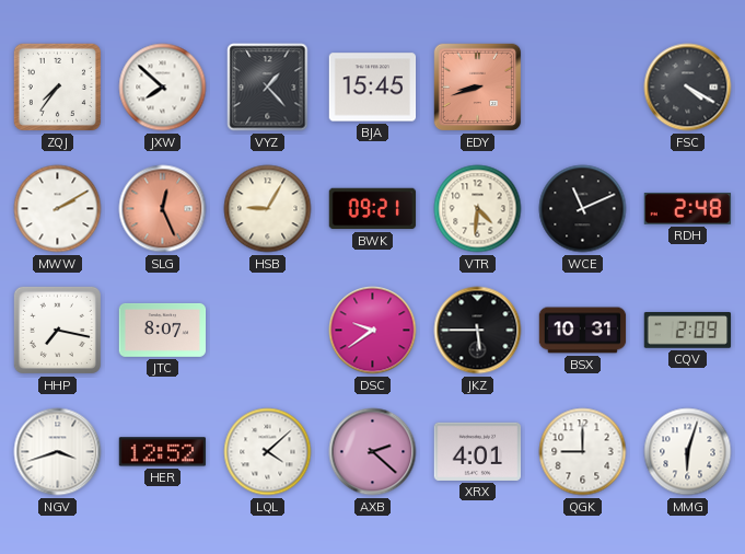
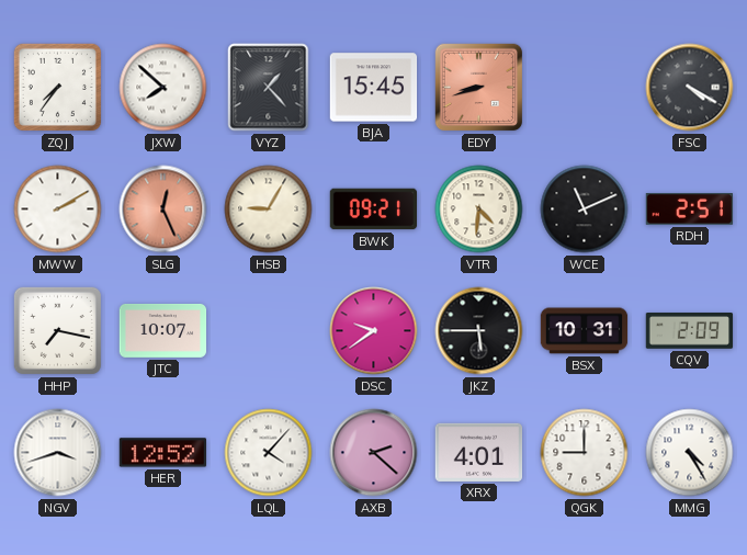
RDH: 2:48 -> 2:51
JTC: 8:07 -> 10:07
LQL: 4:08 -> 4:07
MMG: 6:03 -> 4:25
